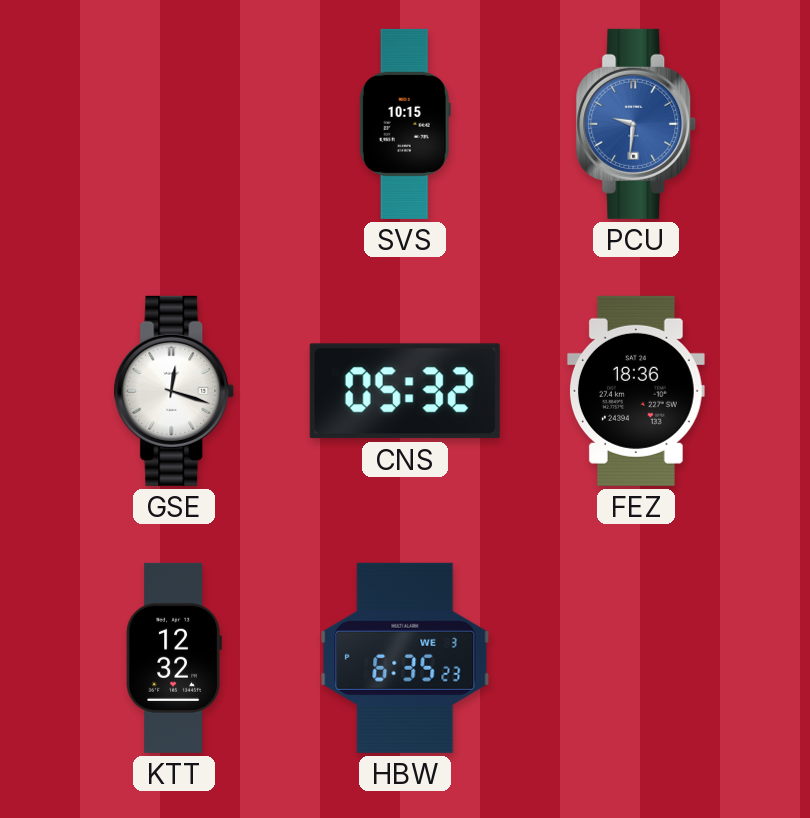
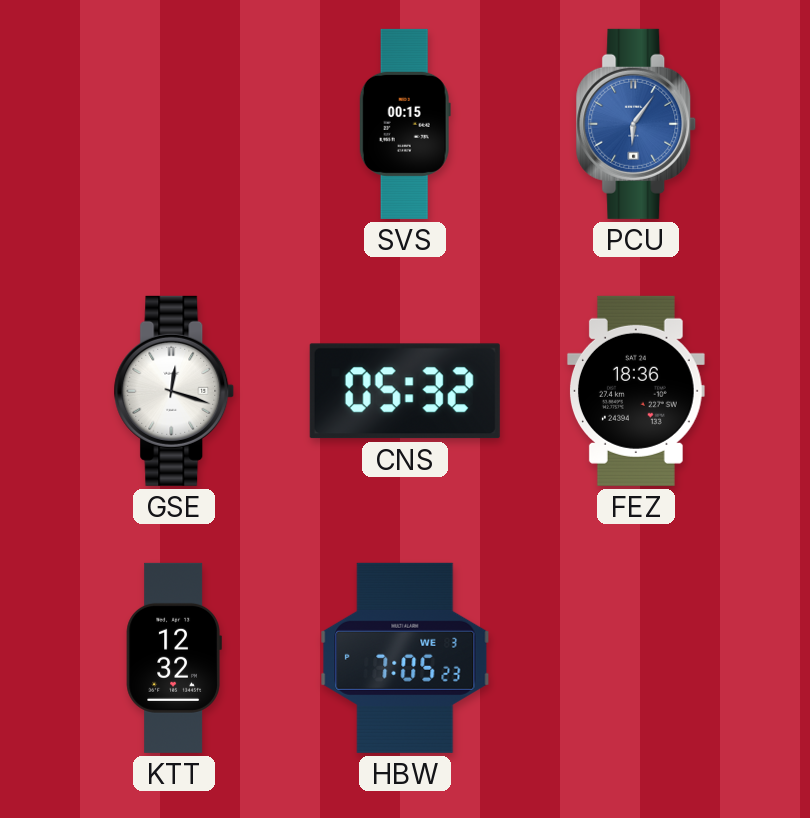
SVS: 10:15 -> 00:15
PCU: 9:31 -> 6:06
HBW: 6:35 -> 7:05
